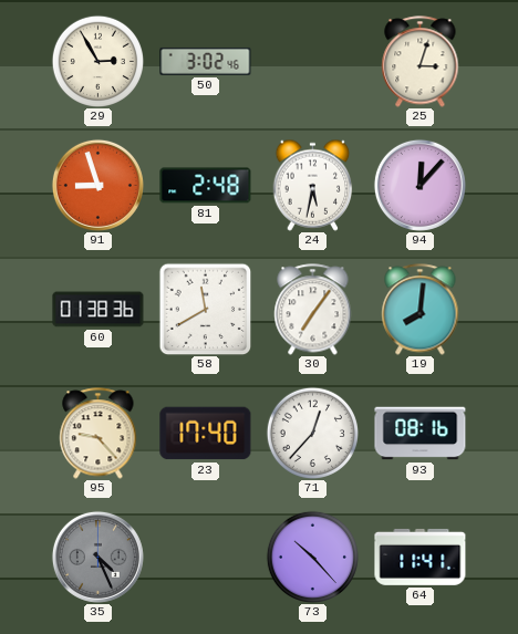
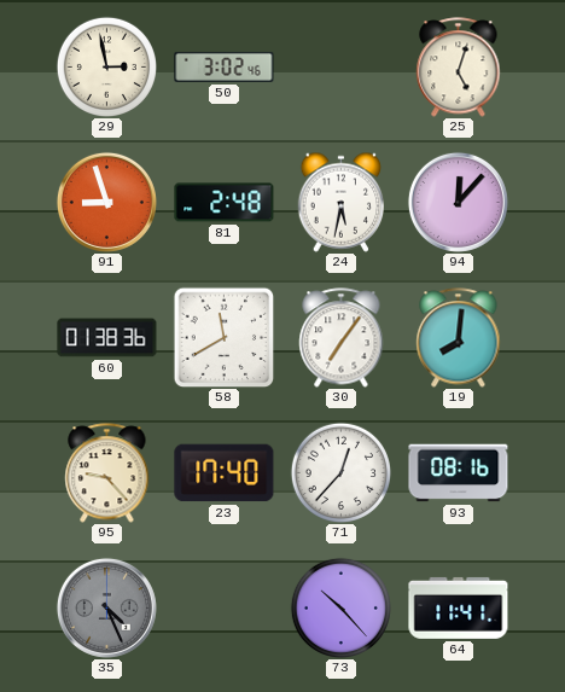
29: 2:55 -> 2:58
25: 3:03 -> 5:03
